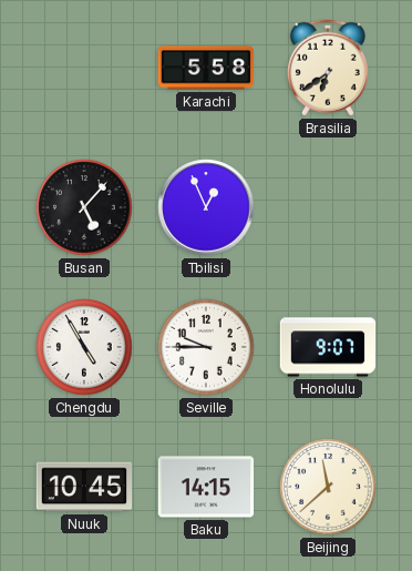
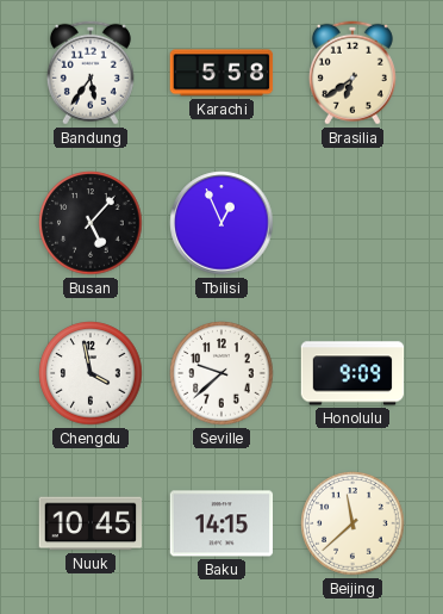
Bandung: none -> 5:36
Chengdu: 4:55 -> 3:58
Seville: 9:45 -> 9:38
Honolulu: 9:07 -> 9:09
